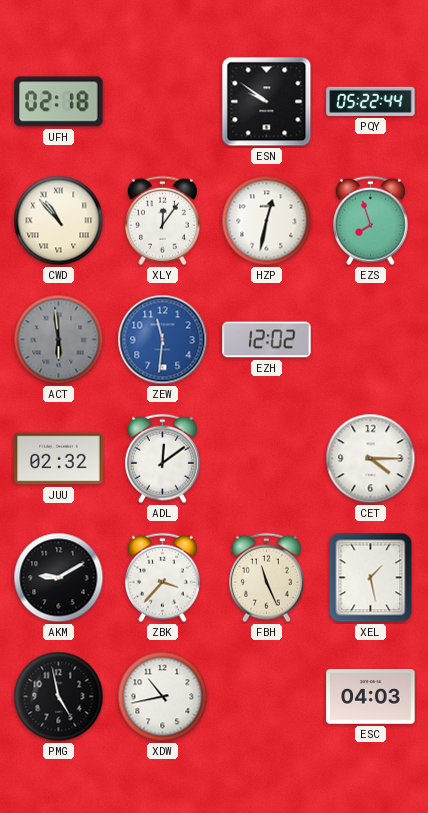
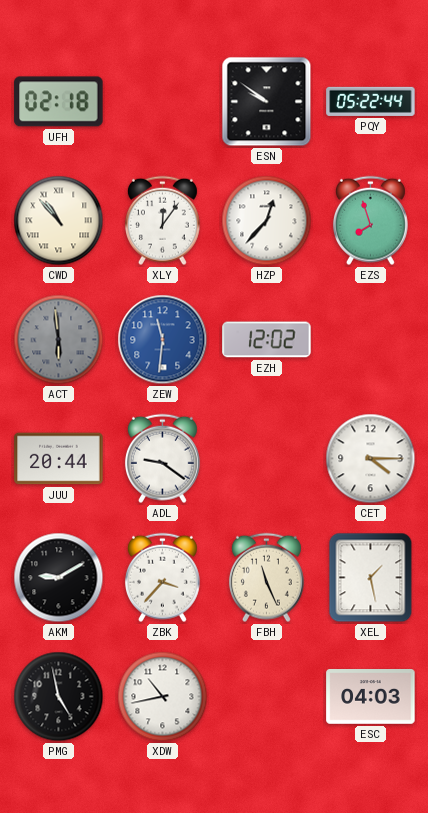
HZP: 12:32 -> 12:37
JUU: 02:32 -> 20:44
ADL: 12:09 -> 9:21
